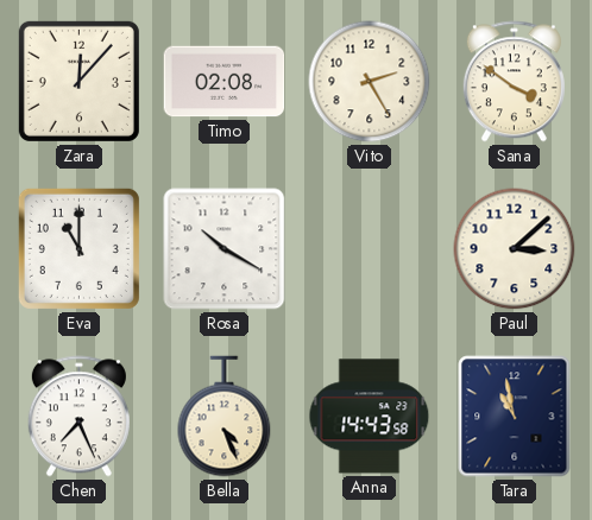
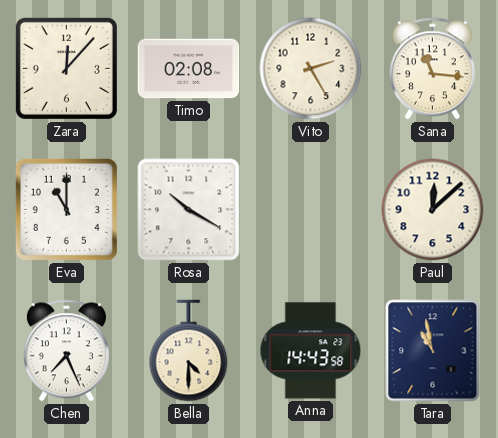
Sana: 3:51 -> 11:16
Paul: 3:08 -> 12:08
Bella: 4:26 -> 4:30
